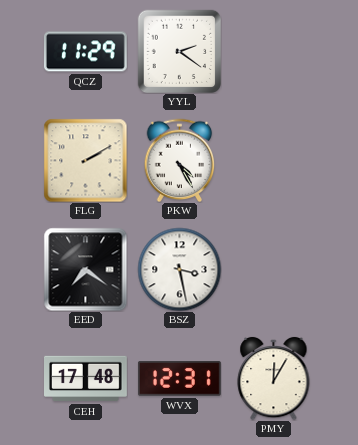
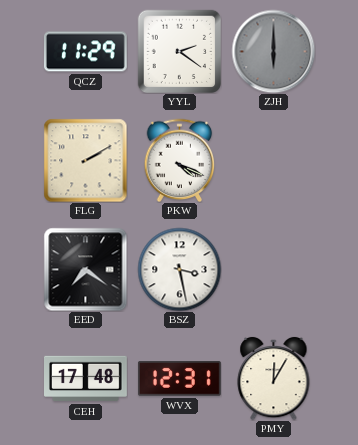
ZJH: none -> 6:00
PKW: 4:25 -> 4:19
